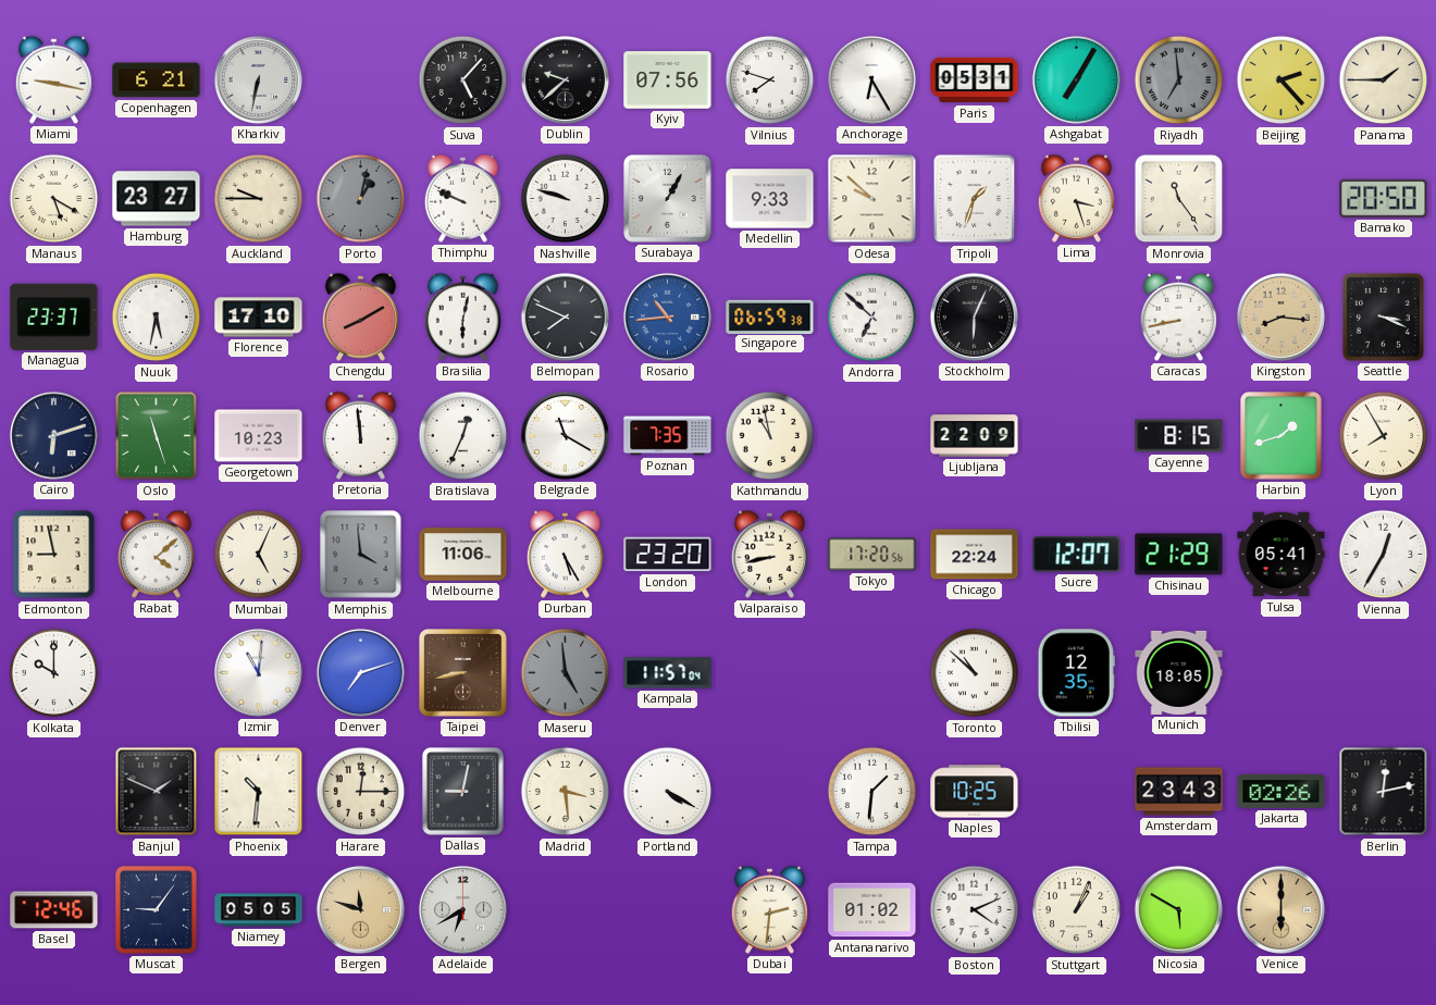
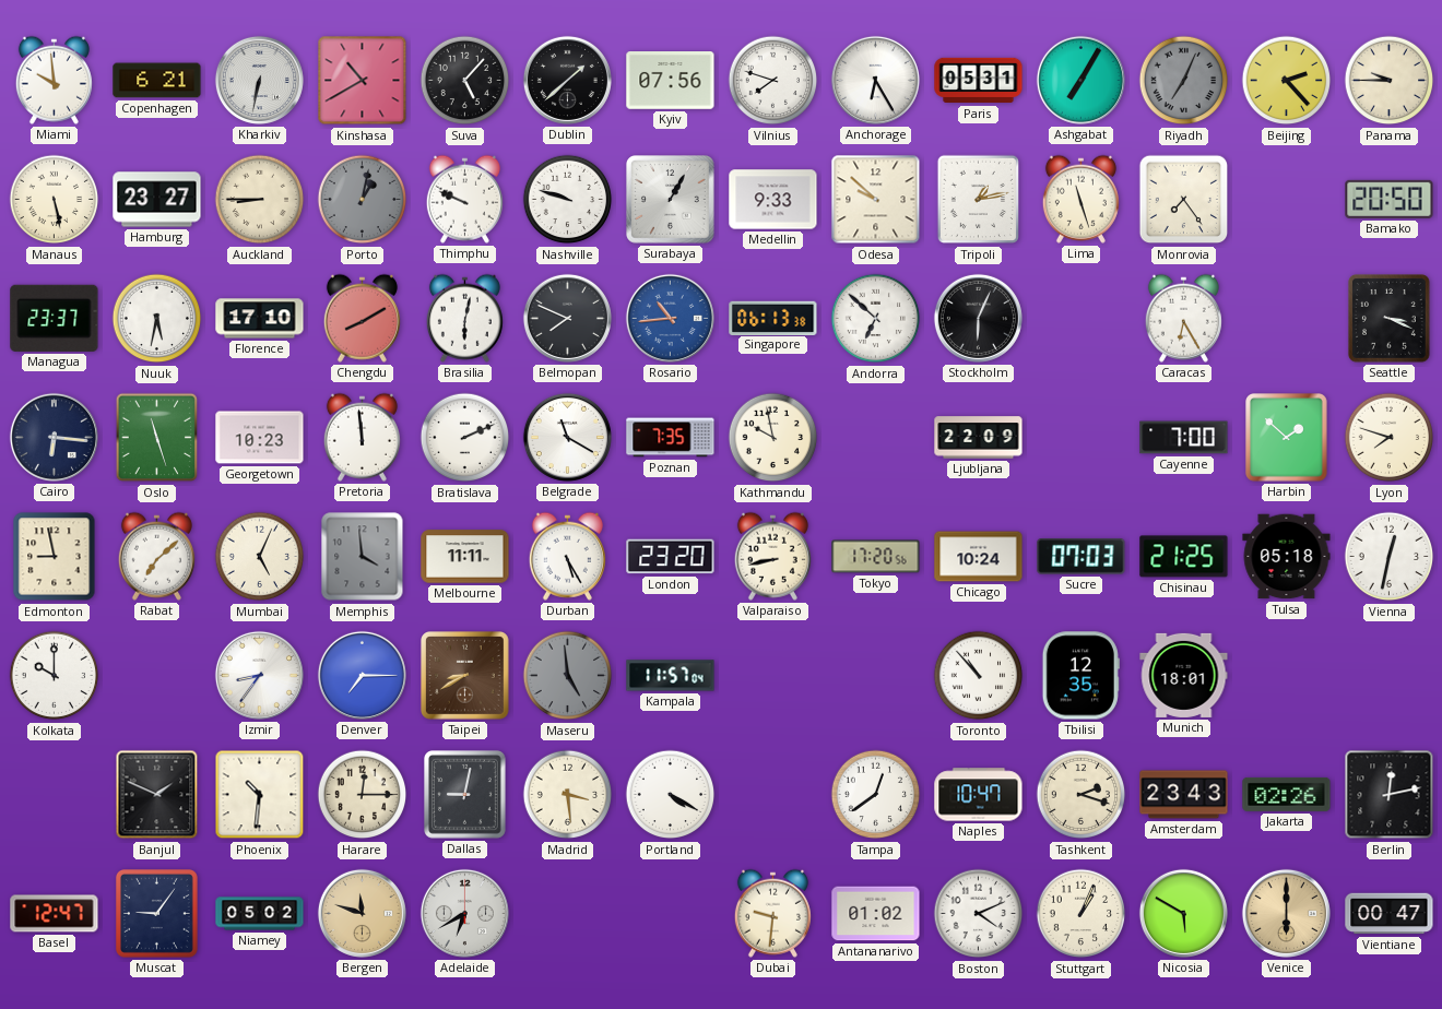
Miami: 9:17 -> 9:59
Kinshasa: none -> 10:40
Dublin: 9:38 -> 1:38
Riyadh: 6:59 -> 7:04
Panama: 1:45 -> 9:45
Manaus: 5:20 -> 5:28
Auckland: 9:45 -> 8:45
Tripoli: 1:33 -> 1:13
Lima: 3:27 -> 11:27
Monrovia: 11:24 -> 7:24
Singapore: 06:59 -> 06:13
Caracas: 8:43 -> 6:25
Kingston: 8:16 -> none
Cairo: 6:12 -> 6:16
Bratislava: 12:34 -> 2:11
Kathmandu: 10:58 -> 9:58
Cayenne: 8:15 -> 7:00
Harbin: 1:42 -> 1:52
Lyon: 7:55 -> 7:48
Rabat: 4:08 -> 7:08
Melbourne: 11:06 -> 11:11
Chicago: 22:24 -> 10:24
Sucre: 12:07 -> 07:03
Chisinau: 21:29 -> 21:25
Tulsa: 05:41 -> 05:18
Vienna: 12:35 -> 12:32
Izmir: 11:01 -> 8:36
Denver: 7:12 -> 7:15
Taipei: 8:43 -> 8:40
Toronto: 10:52 -> 10:53
Munich: 18:05 -> 18:01
Tampa: 1:31 -> 12:39
Naples: 10:25 -> 10:47
Tashkent: none -> 2:18
Basel: 12:46 -> 12:47
Niamey: 05:05 -> 05:02
Dubai: 2:31 -> 9:31
Vientiane: none -> 00:47
